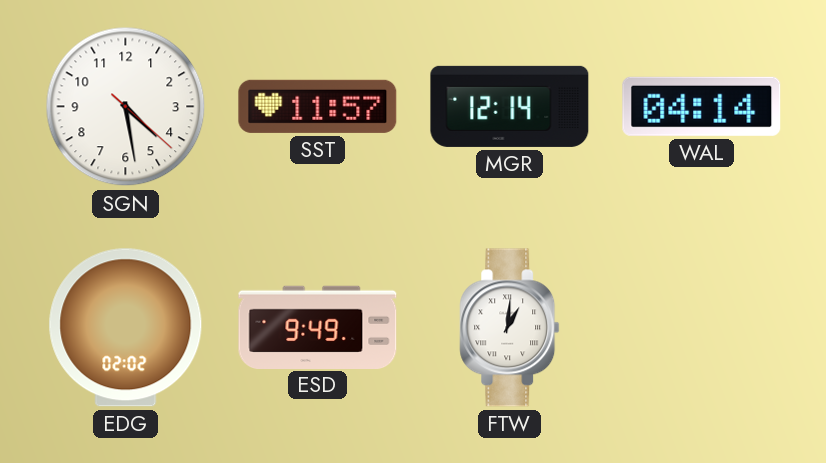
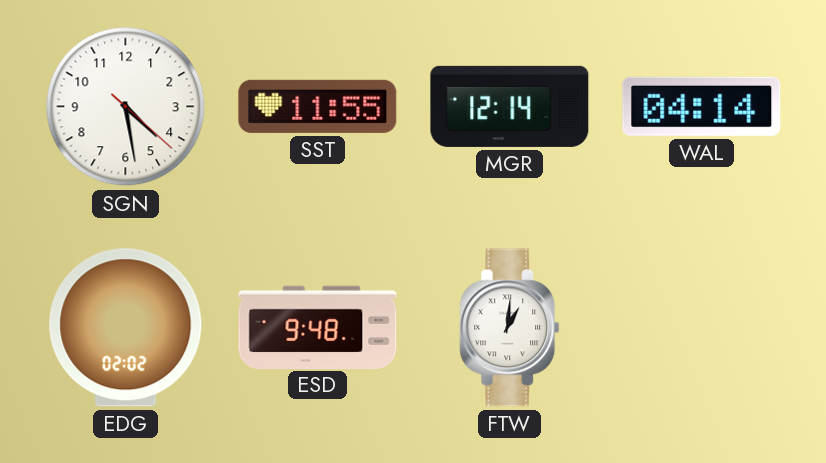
SST: 11:57 -> 11:55
ESD: 9:49 -> 9:48
